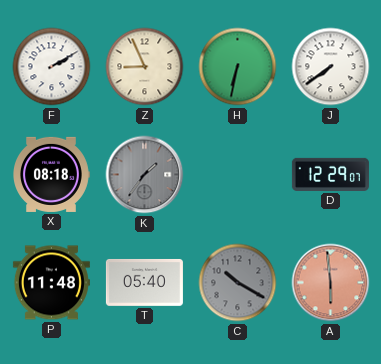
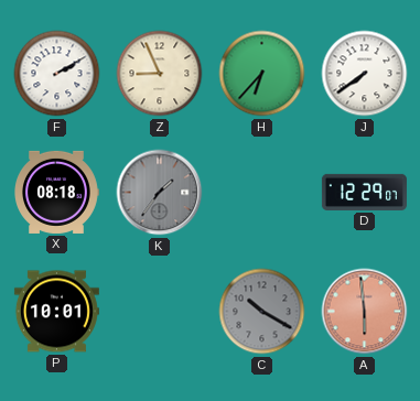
H: 6:32 -> 6:37
P: 11:48 -> 10:01
T: 05:40 -> none
